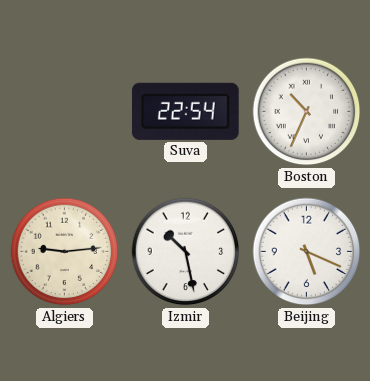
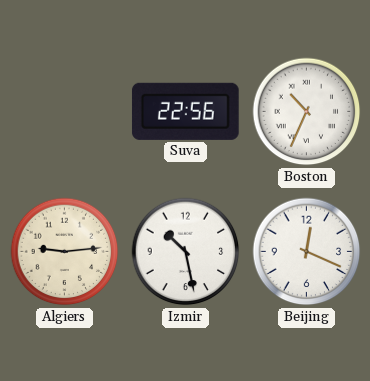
Suva: 22:54 -> 22:56
Beijing: 5:19 -> 12:19
